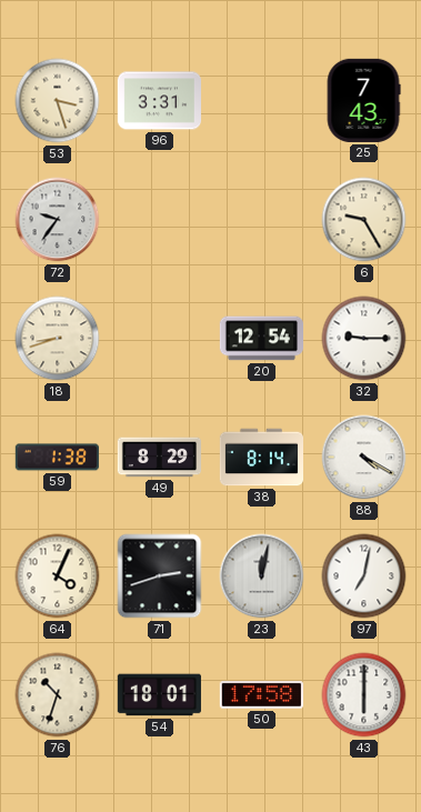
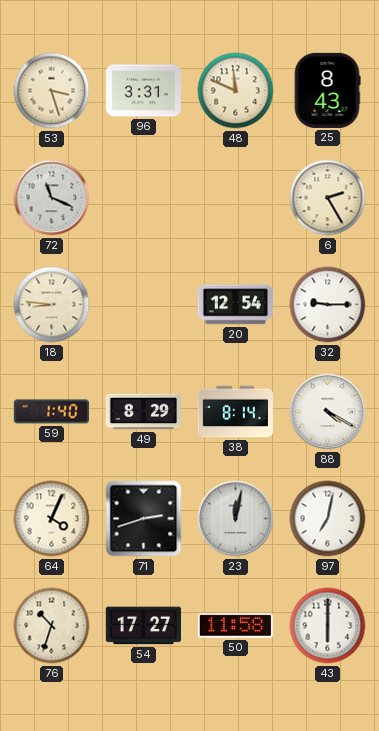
48: none -> 11:49
25: 7:43 -> 8:43
72: 9:36 -> 11:19
6: 9:25 -> 2:25
18: 8:42 -> 8:46
59: 1:38 -> 1:40
54: 18:01 -> 17:27
50: 17:58 -> 11:58
